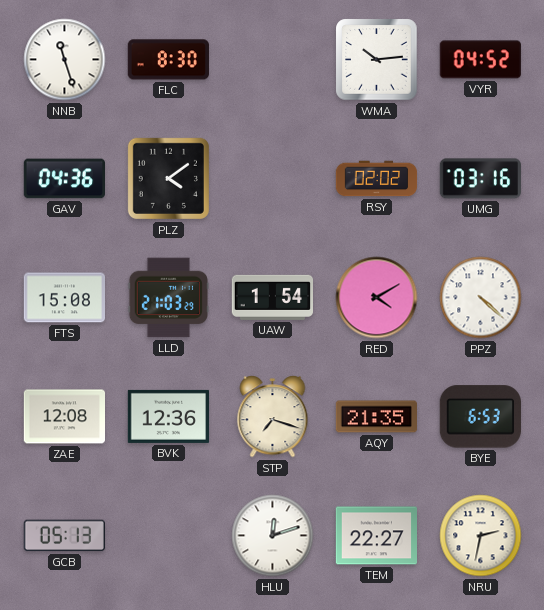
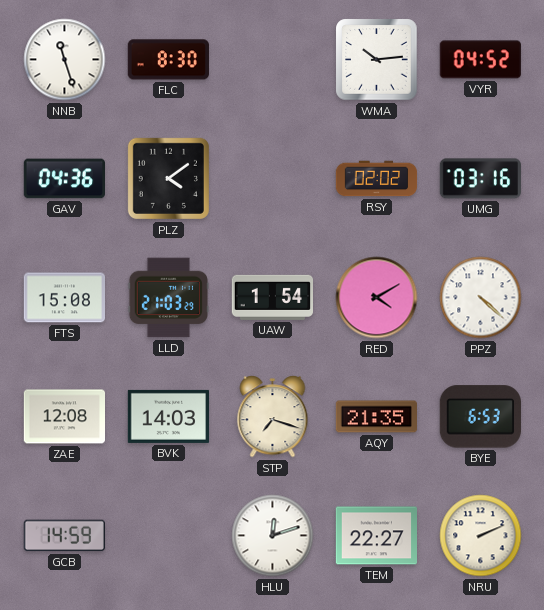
BVK: 12:36 -> 14:03
GCB: 05:13 -> 14:59
NRU: 2:32 -> 2:11
